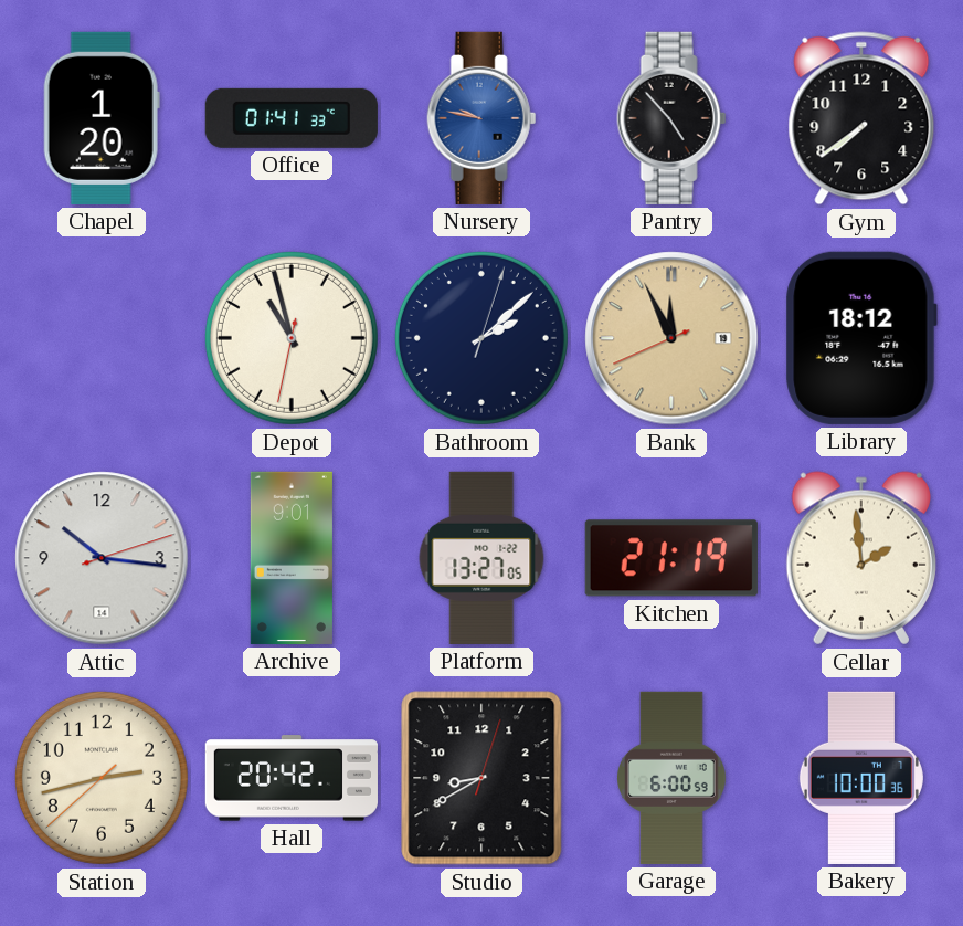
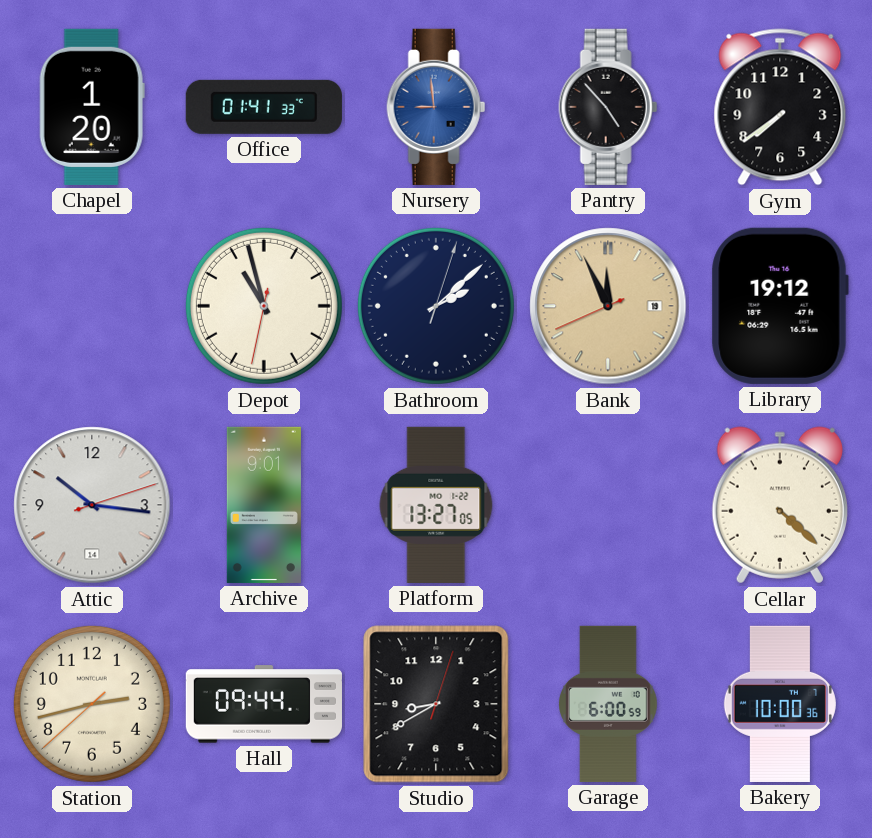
Nursery: 9:47 -> 8:59
Library: 18:12 -> 19:12
Kitchen: 21:19 -> none
Cellar: 1:59 -> 4:22
Hall: 20:42 -> 09:44
